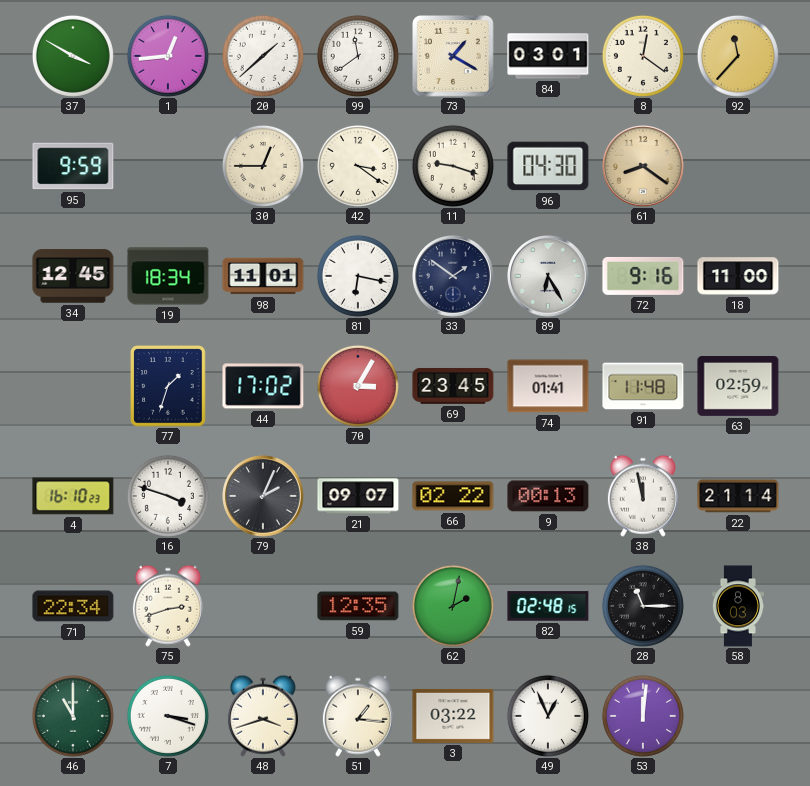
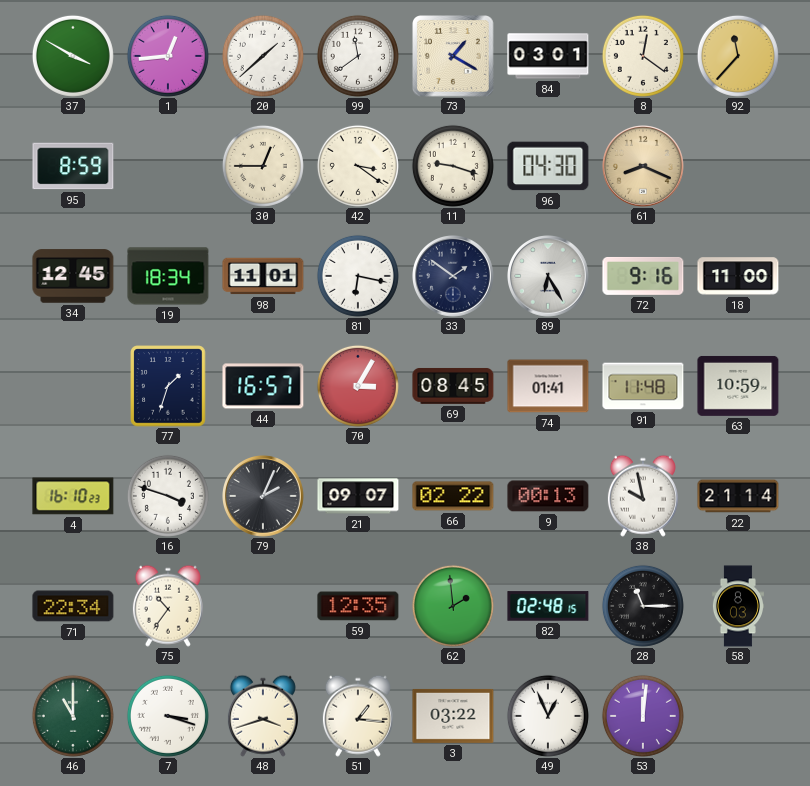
95: 9:59 -> 8:59
61: 8:21 -> 8:19
44: 17:02 -> 16:57
69: 23:45 -> 08:45
63: 02:59 -> 10:59
38: 11:58 -> 9:58
75: 2:42 -> 10:36
62: 2:02 -> 1:59
